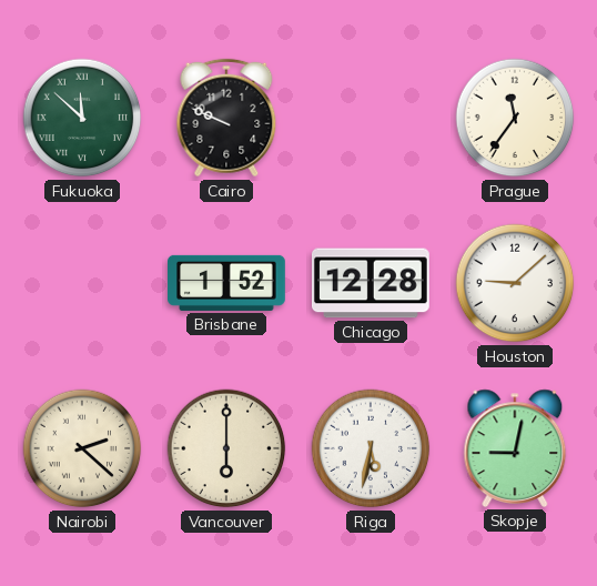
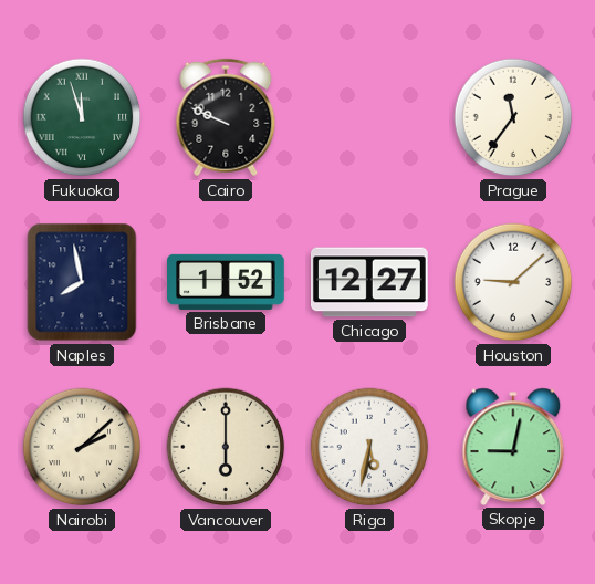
Fukuoka: 11:52 -> 11:57
Naples: none -> 7:58
Chicago: 12:28 -> 12:27
Nairobi: 2:22 -> 2:08
